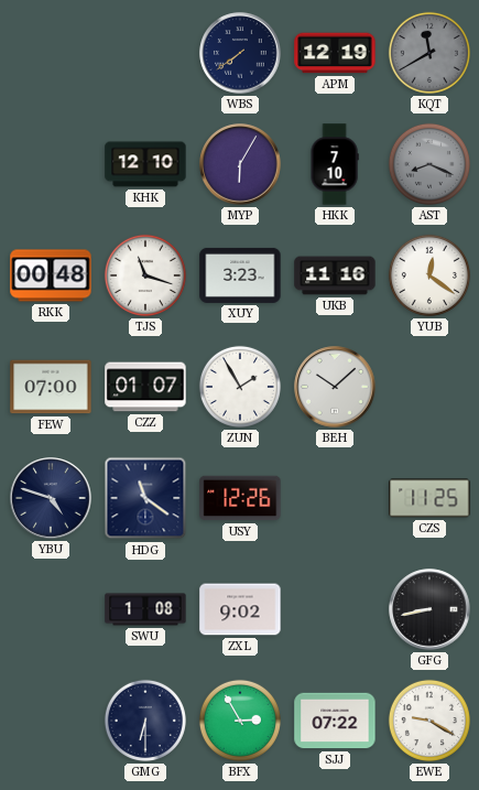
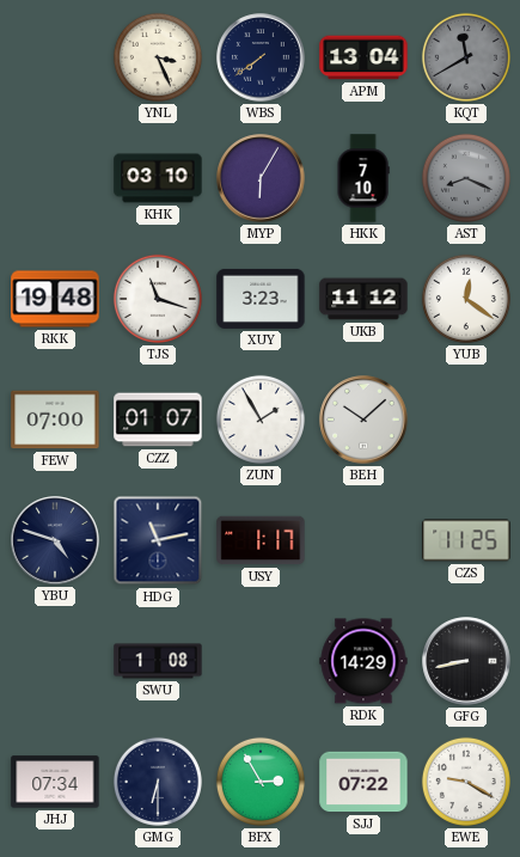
YNL: none -> 3:26
APM: 12:19 -> 13:04
KHK: 12:10 -> 03:10
RKK: 00:48 -> 19:48
UKB: 11:16 -> 11:12
HDG: 11:21 -> 11:13
USY: 12:26 -> 1:17
ZXL: 9:02 -> none
RDK: none -> 14:29
JHJ: none -> 07:34
